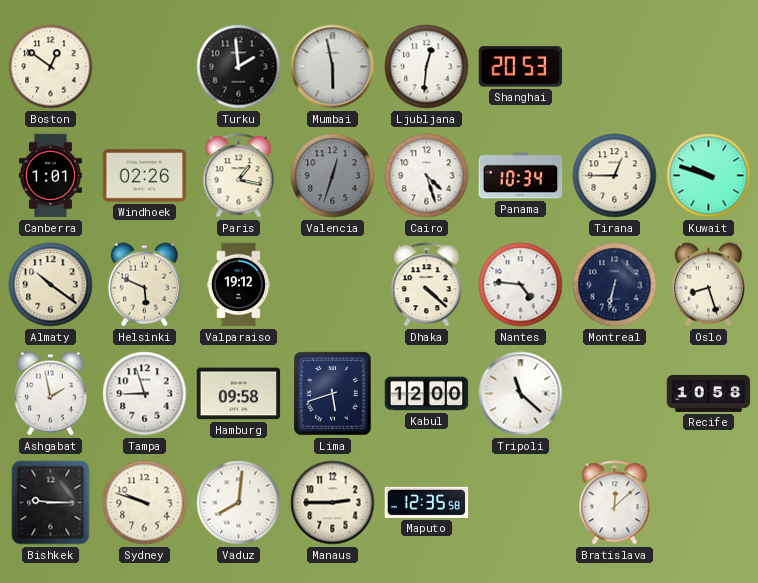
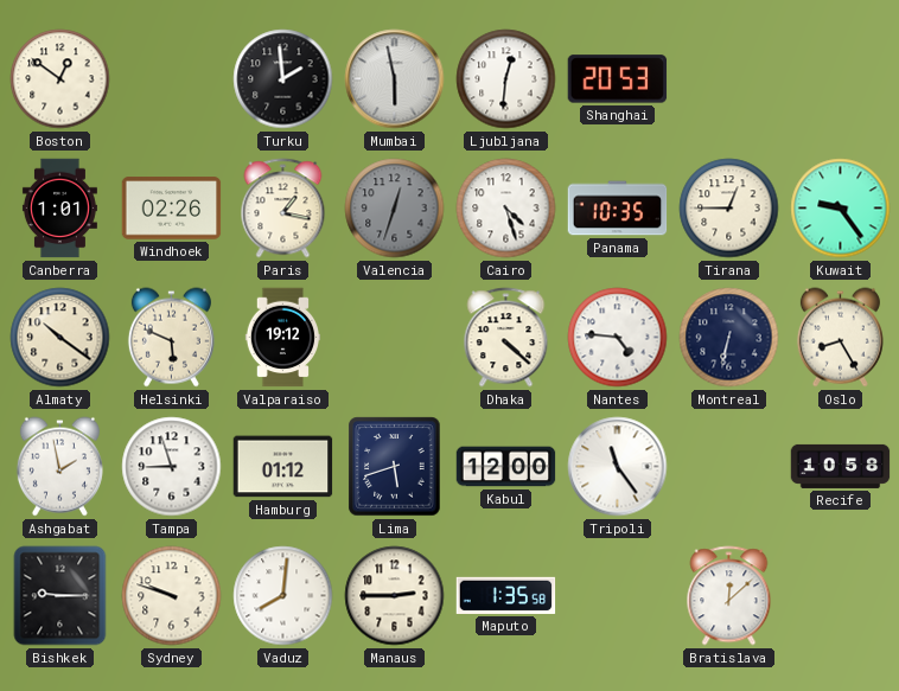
Panama: 10:34 -> 10:35
Kuwait: 9:48 -> 9:24
Oslo: 8:27 -> 8:25
Hamburg: 09:58 -> 01:12
Tripoli: 11:22 -> 11:24
Maputo: 12:35 -> 1:35
